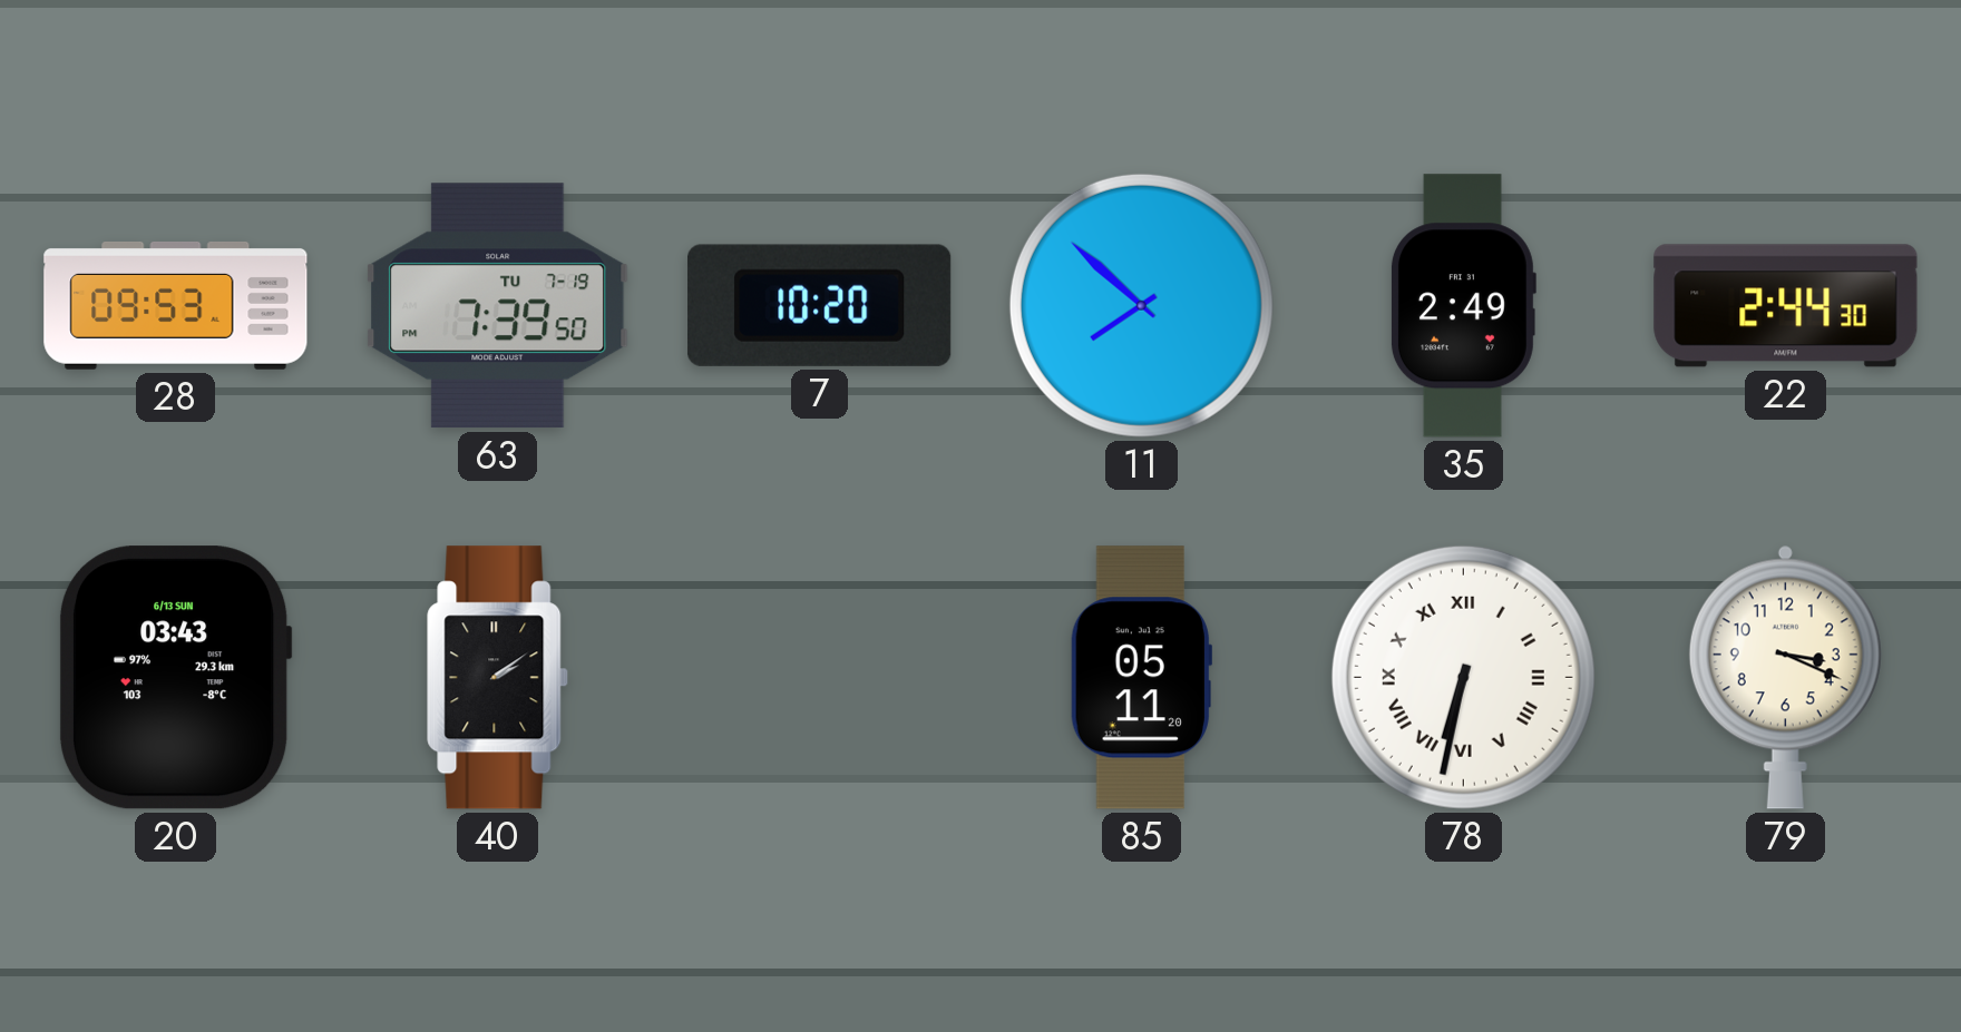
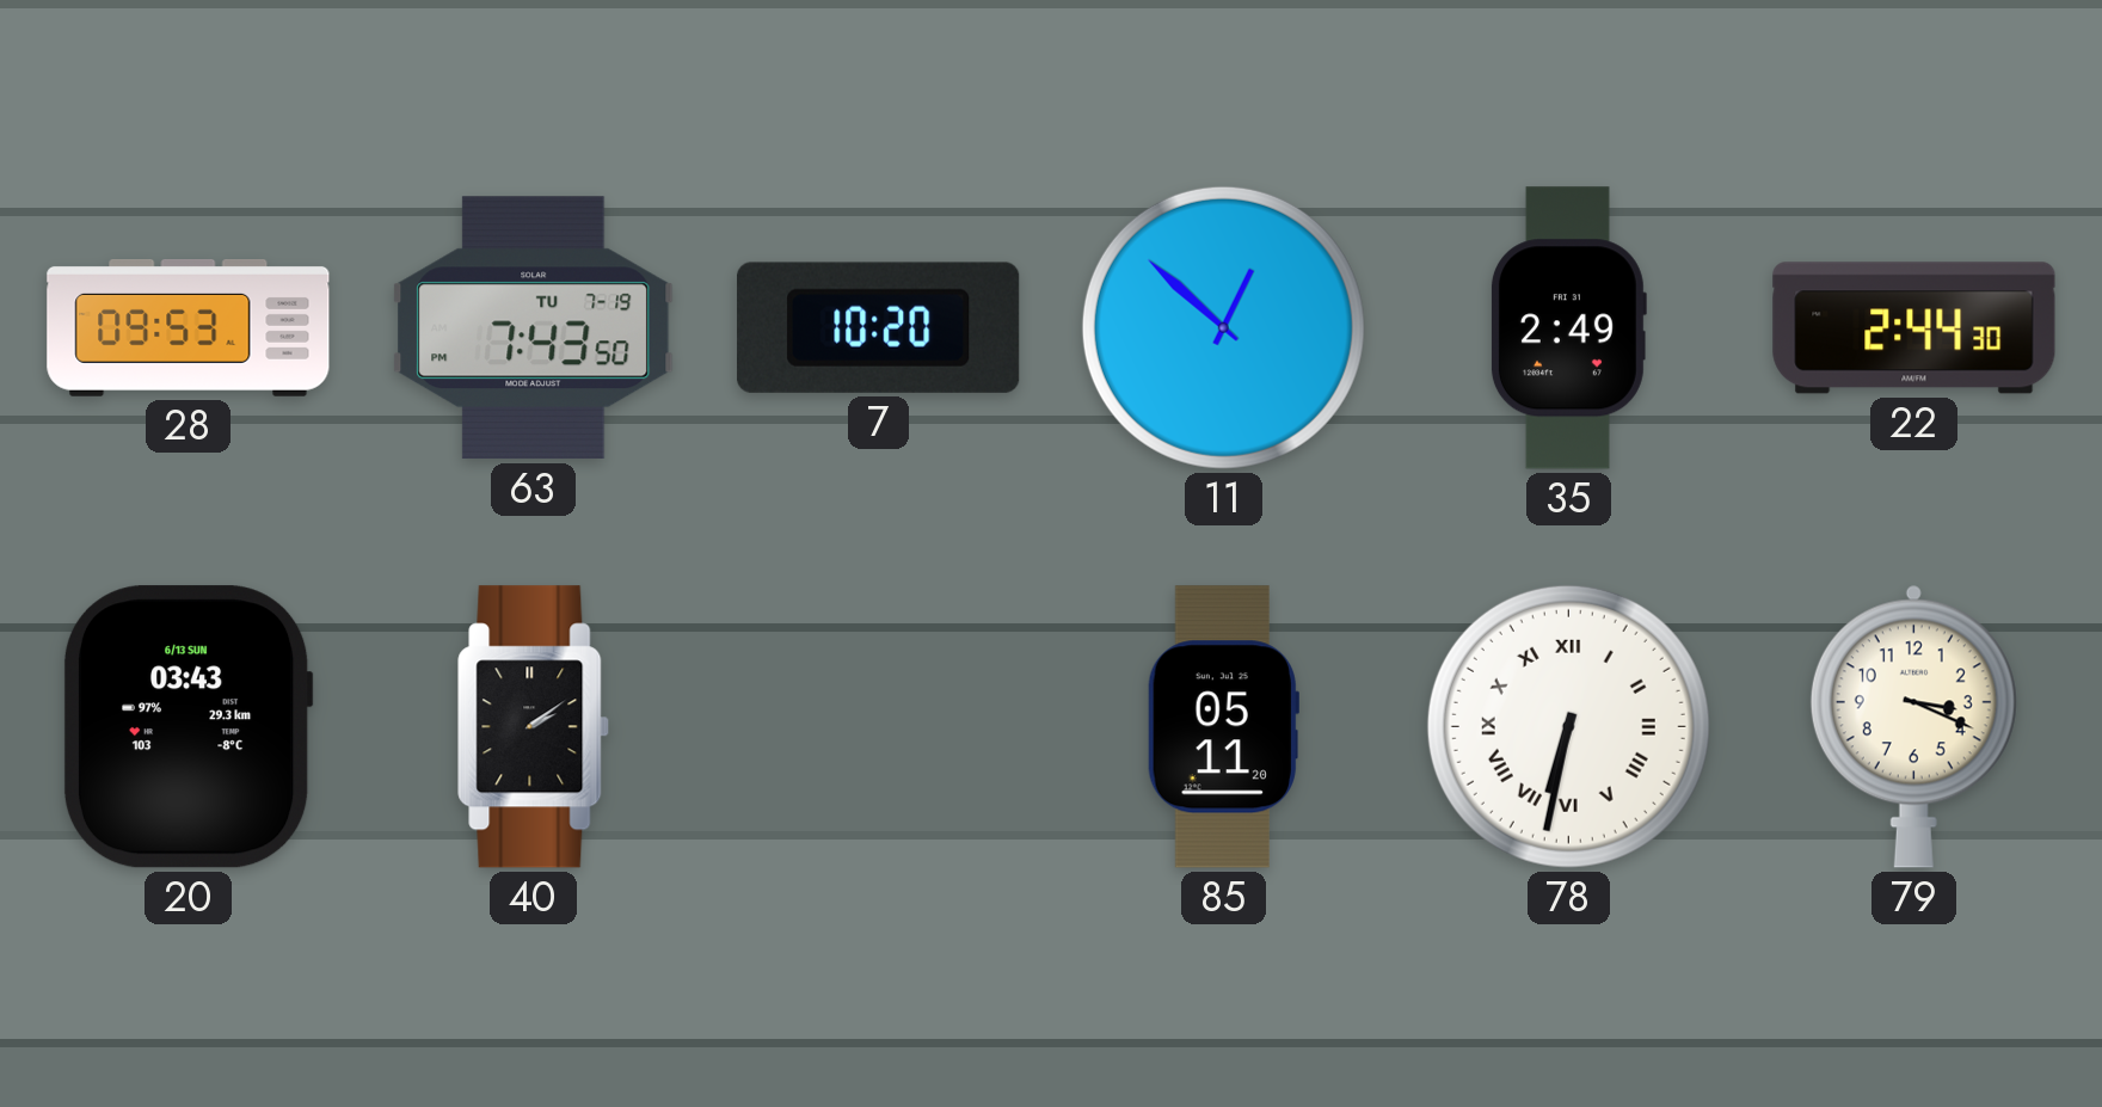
63: 7:39 -> 7:43
11: 7:52 -> 12:52
